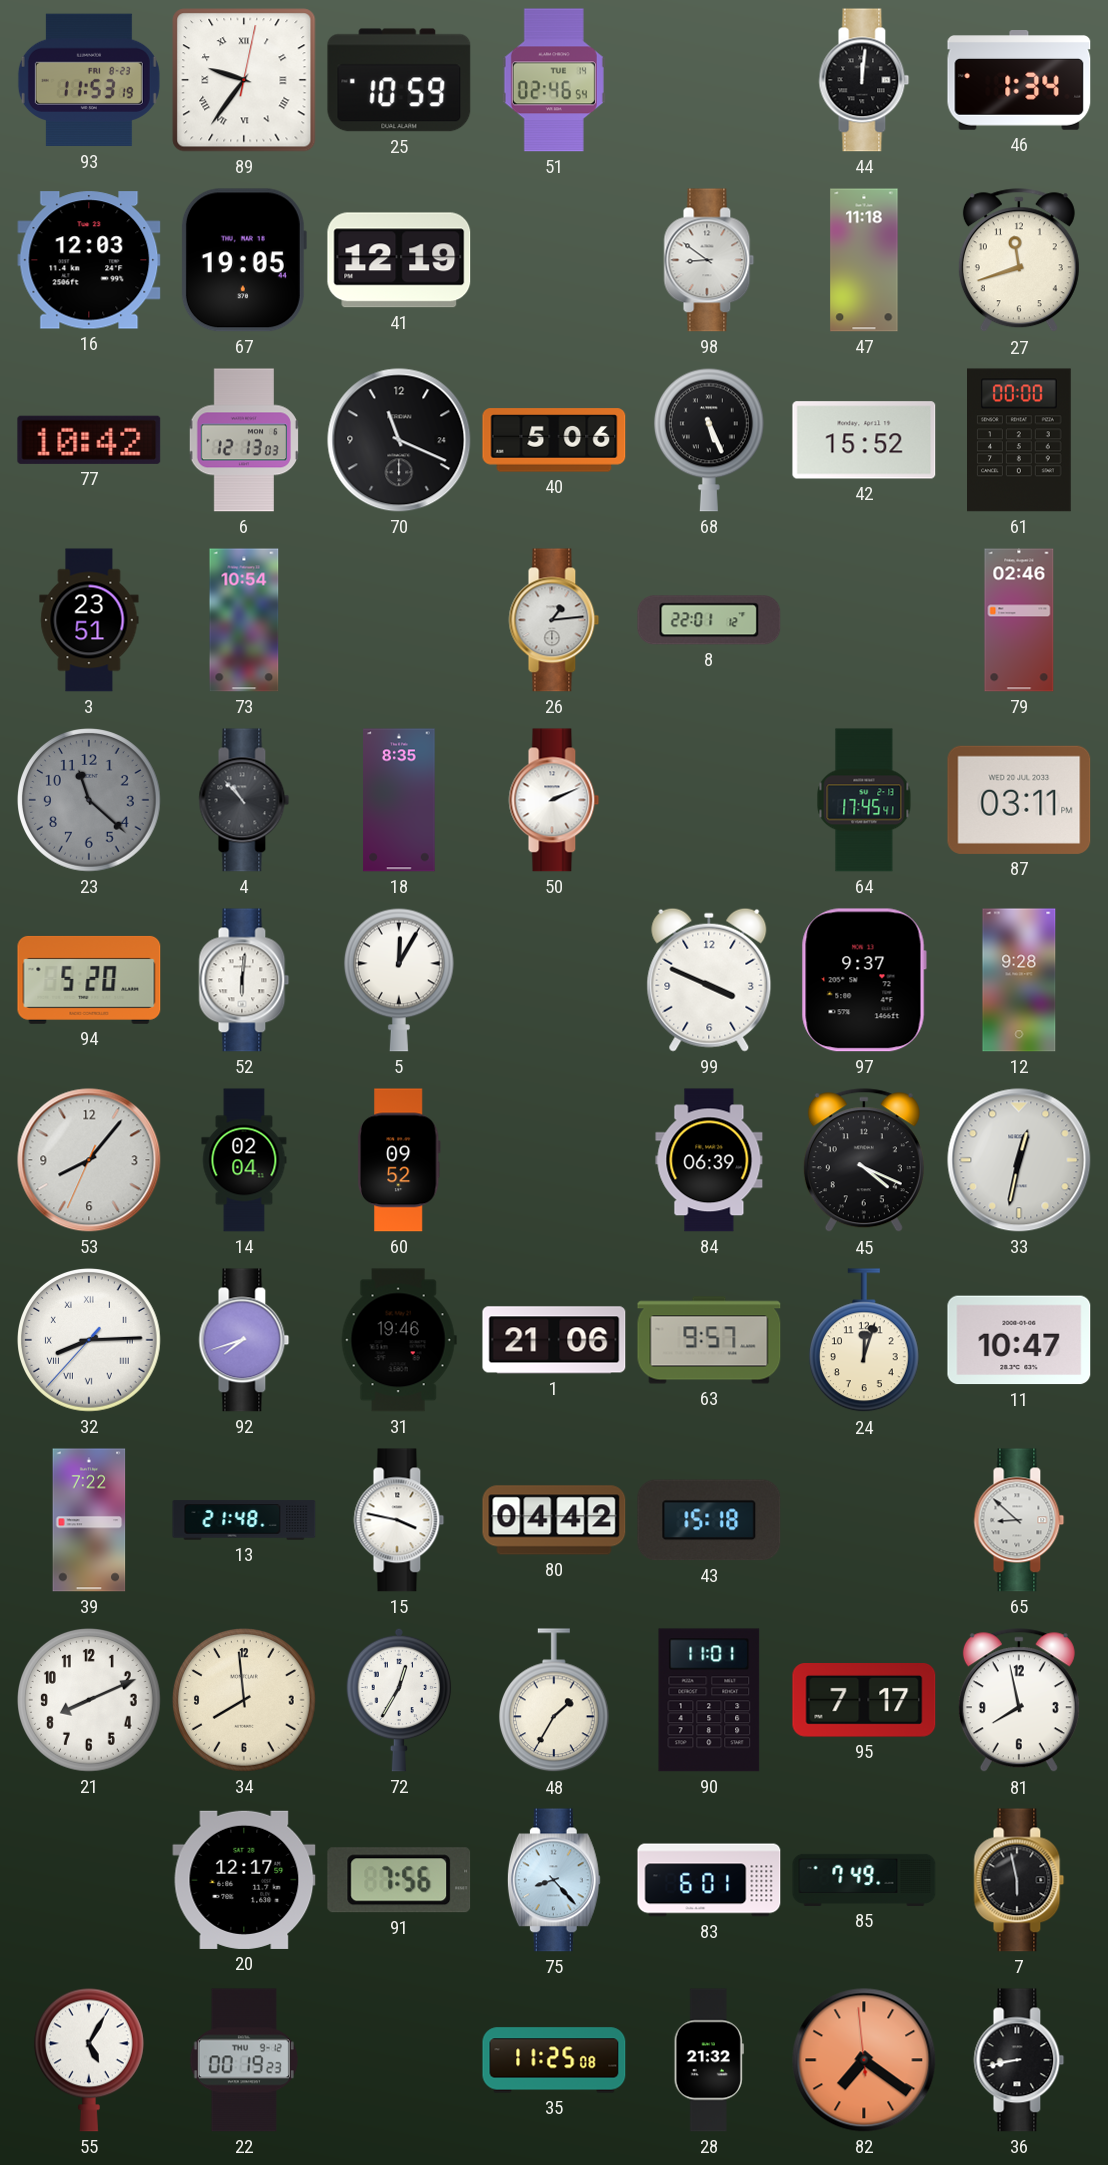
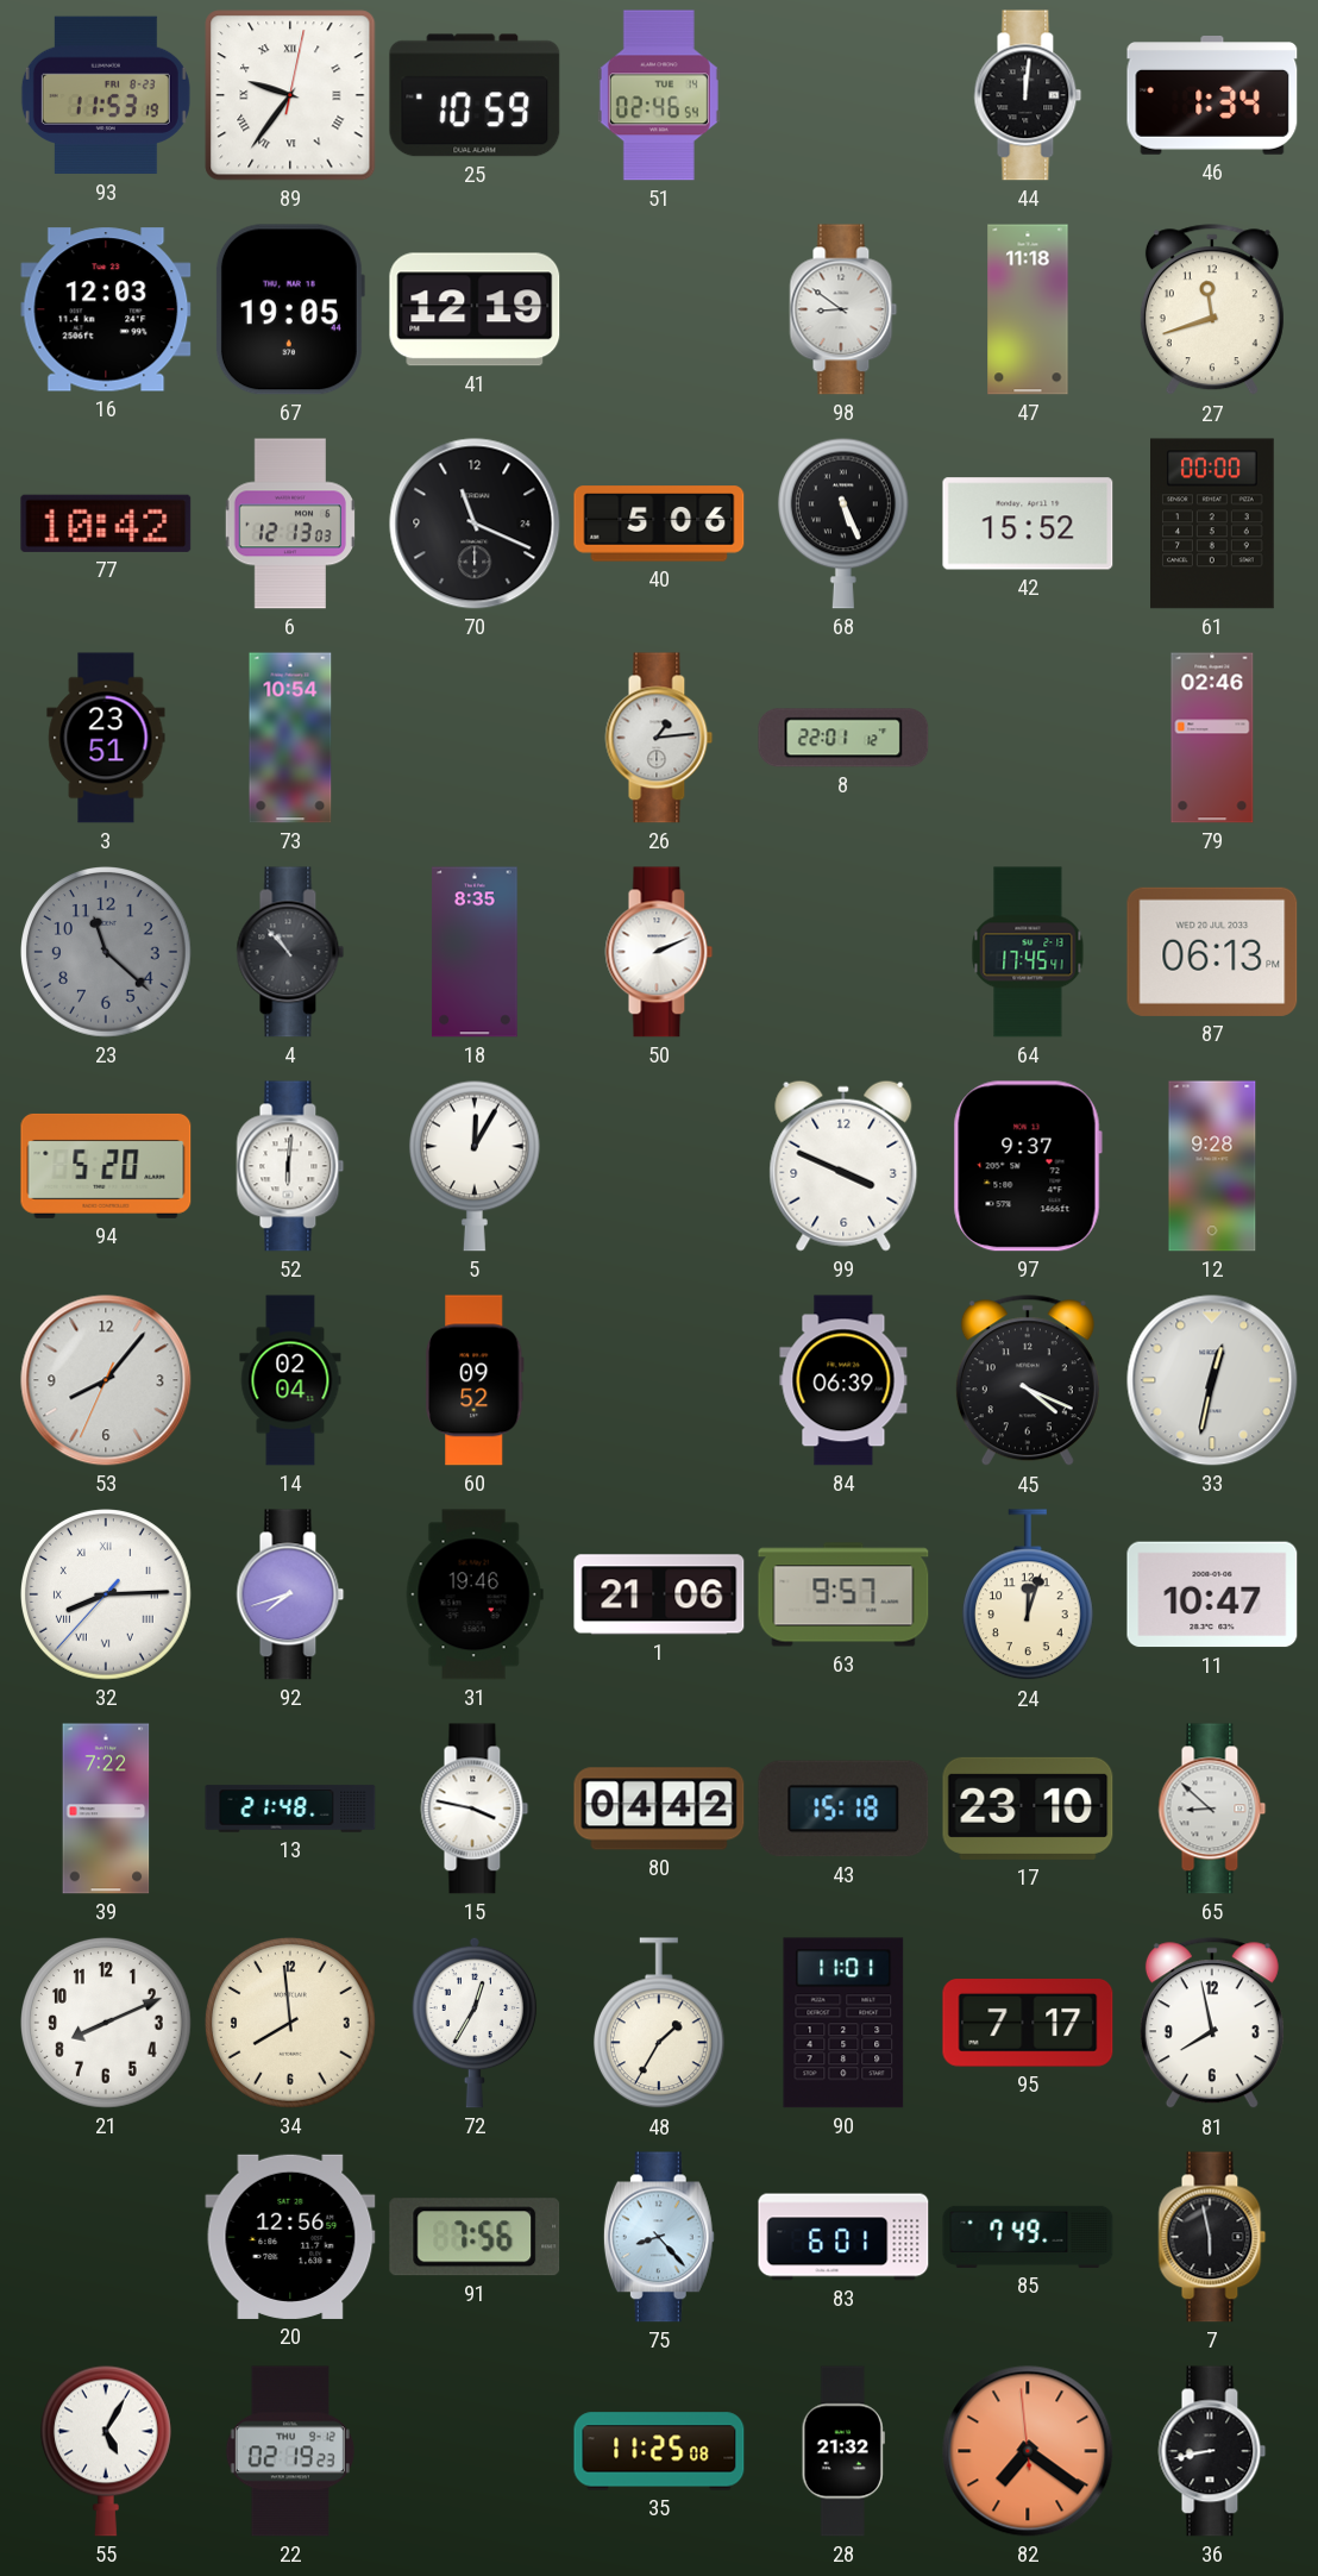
87: 03:11 -> 06:13
17: none -> 23:10
20: 12:17 -> 12:56
22: 00:19 -> 02:19
